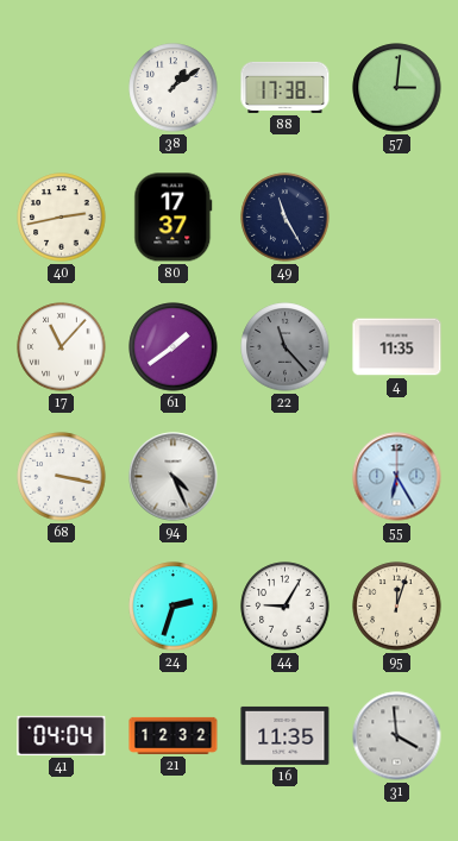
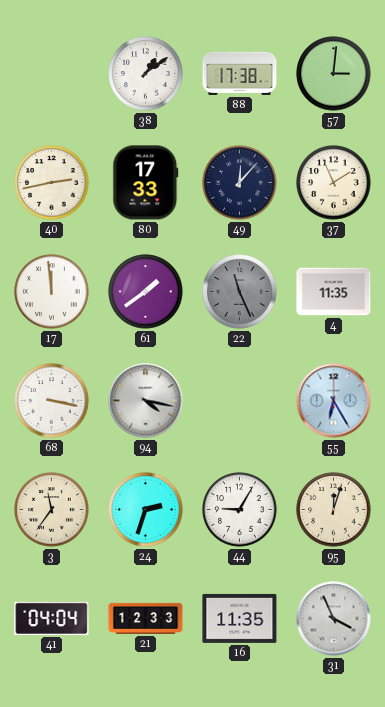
80: 17:37 -> 17:33
49: 11:25 -> 12:07
37: none -> 1:56
17: 11:07 -> 11:59
22: 11:23 -> 11:26
94: 4:26 -> 4:17
3: none -> 11:36
21: 12:32 -> 12:33
31: 3:59 -> 3:56
